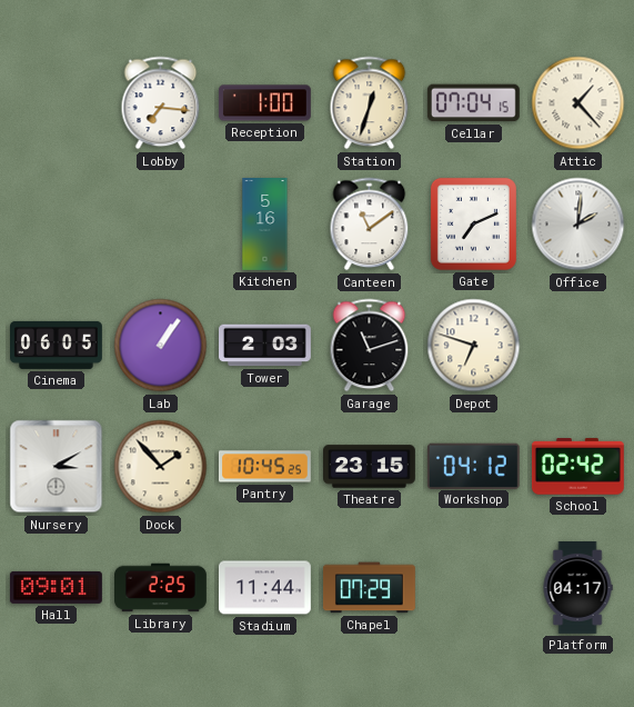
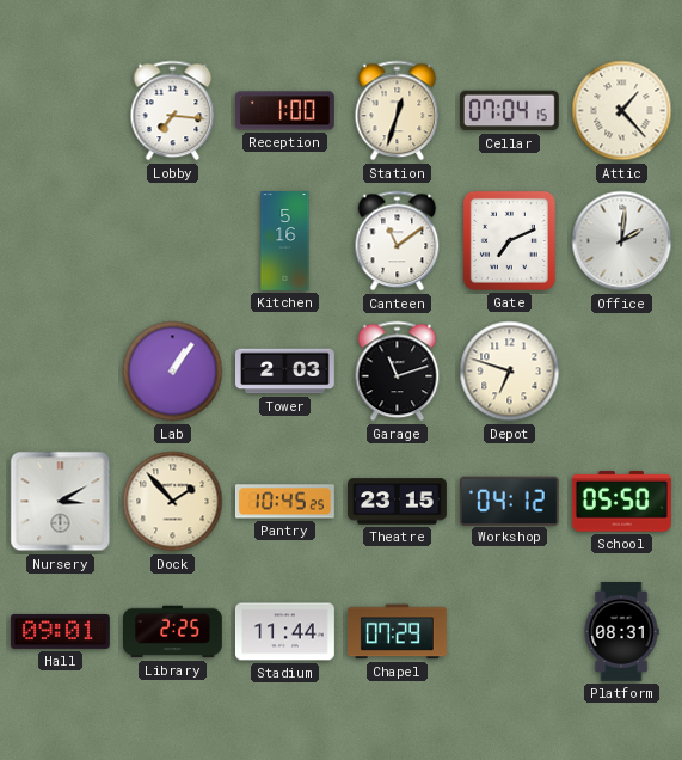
Cinema: 06:05 -> none
School: 02:42 -> 05:50
Platform: 04:17 -> 08:31
